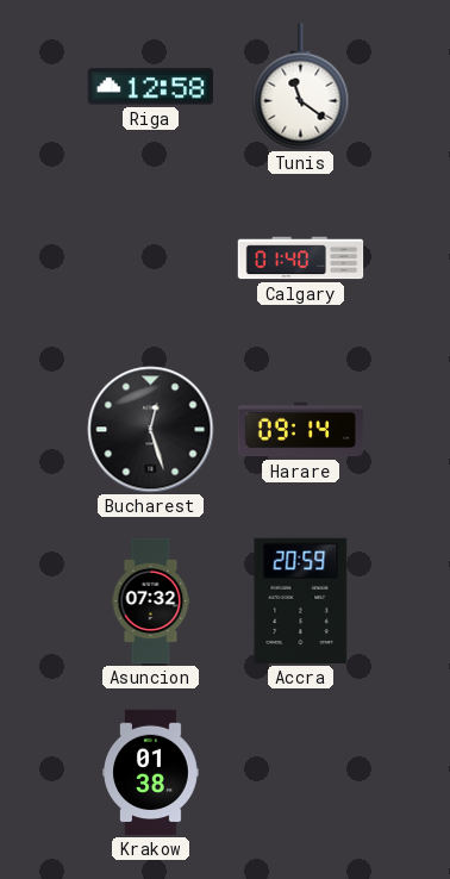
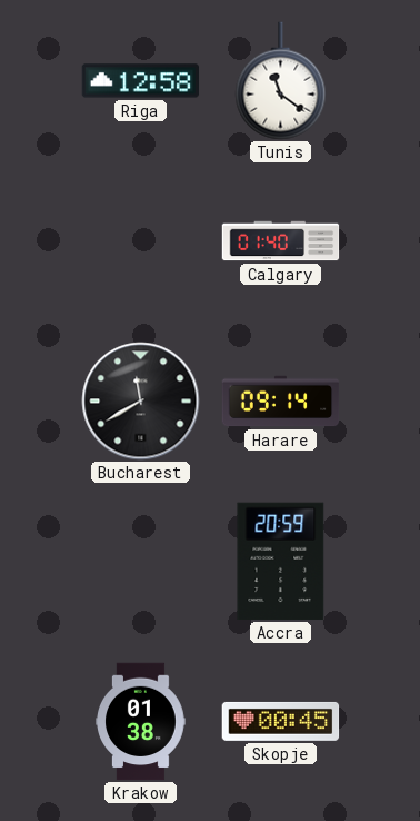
Bucharest: 12:27 -> 11:40
Asuncion: 07:32 -> none
Skopje: none -> 00:45
